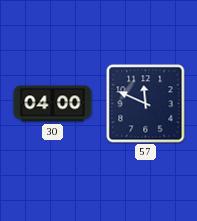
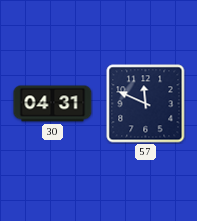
30: 04:00 -> 04:31
